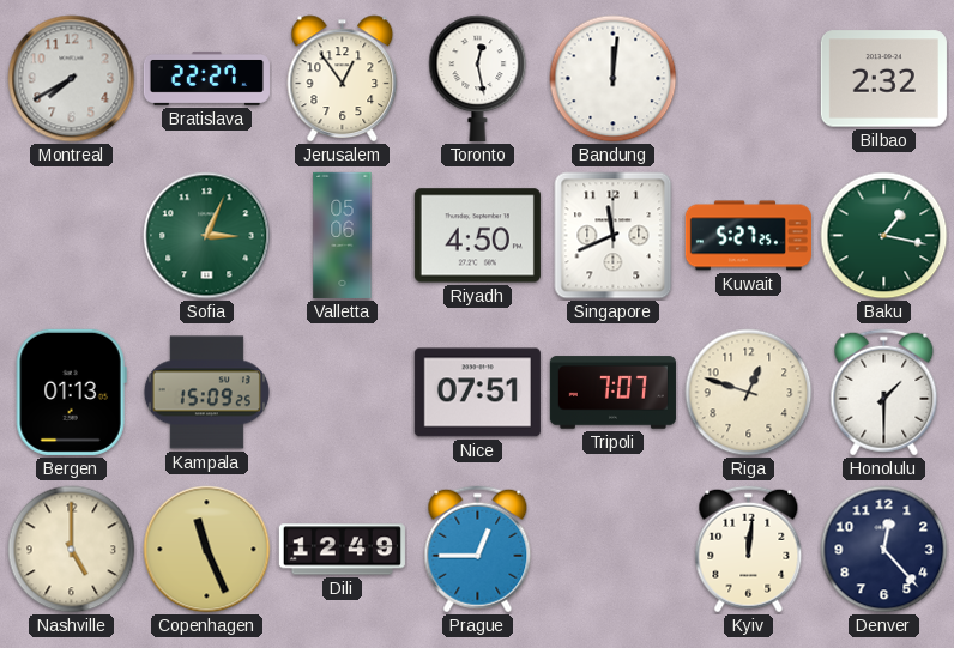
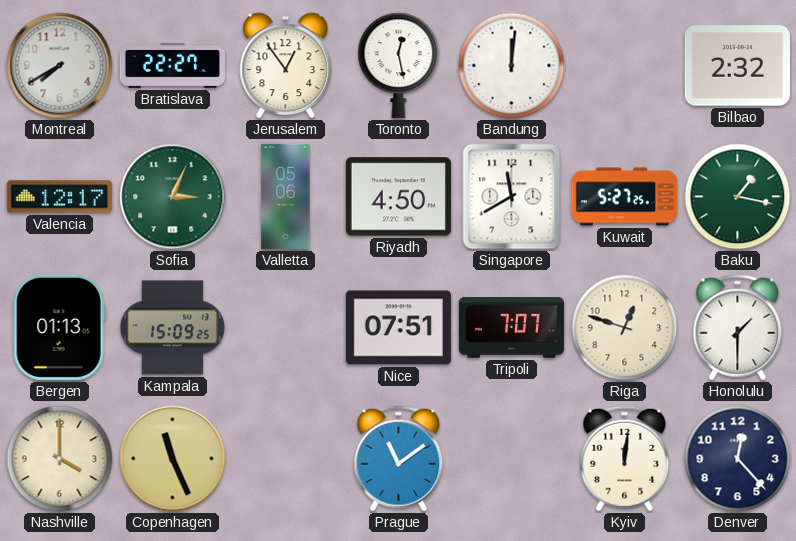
Valencia: none -> 12:17
Singapore: 11:41 -> 11:40
Nashville: 5:00 -> 4:00
Dili: 12:49 -> none
Prague: 12:45 -> 11:09
